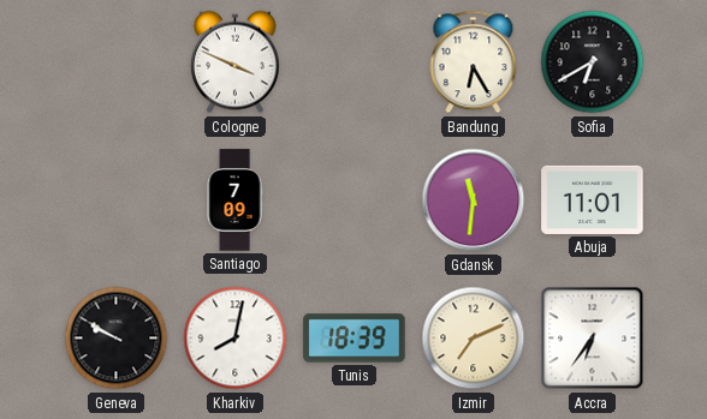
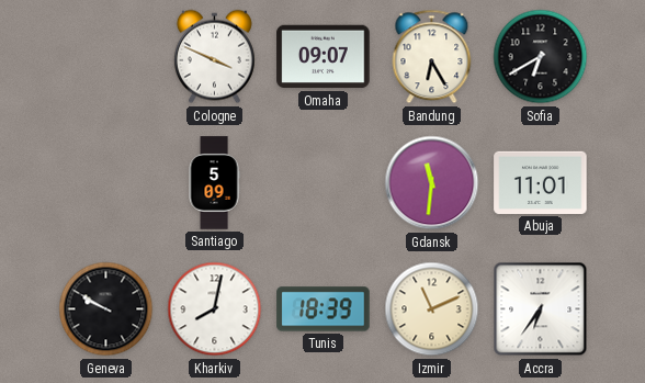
Omaha: none -> 09:07
Santiago: 7:09 -> 5:09
Izmir: 7:11 -> 11:11
